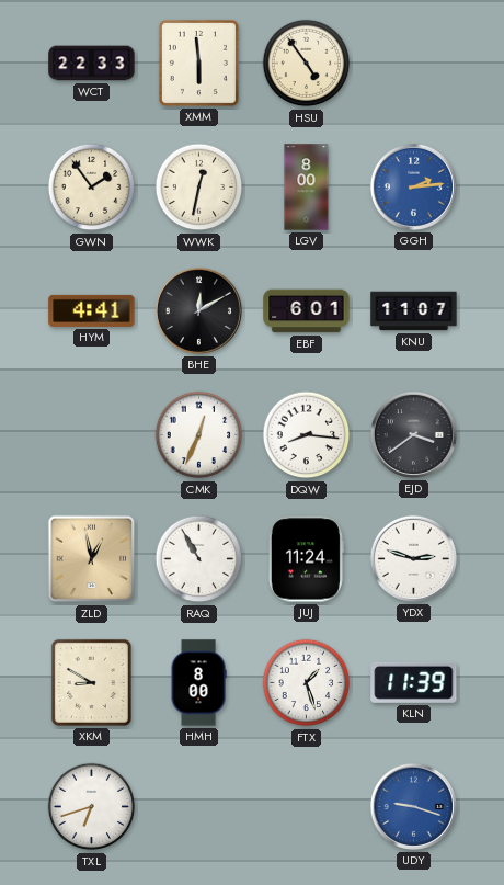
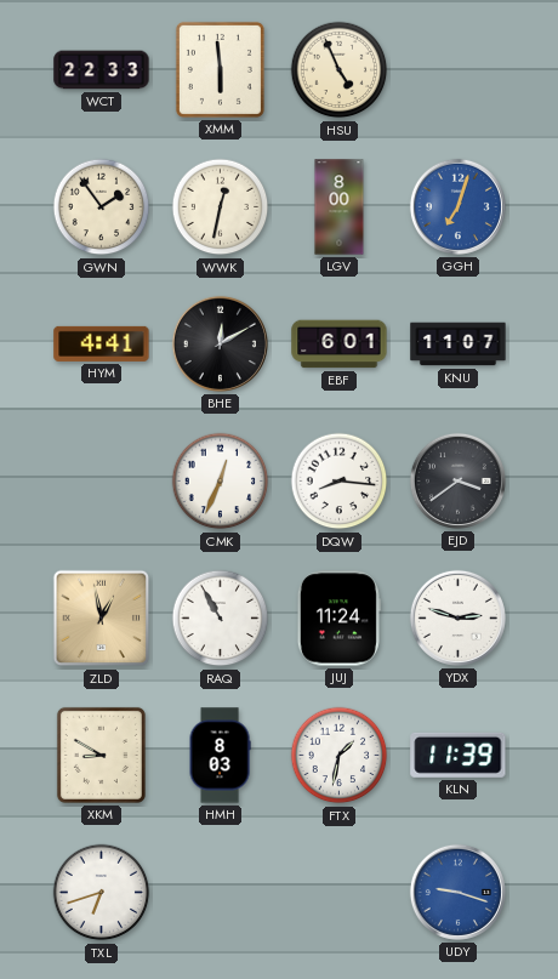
HSU: 4:54 -> 4:56
GGH: 2:14 -> 7:03
HMH: 8:00 -> 8:03
FTX: 1:27 -> 1:32
